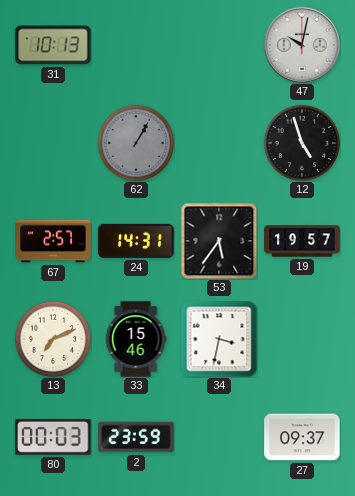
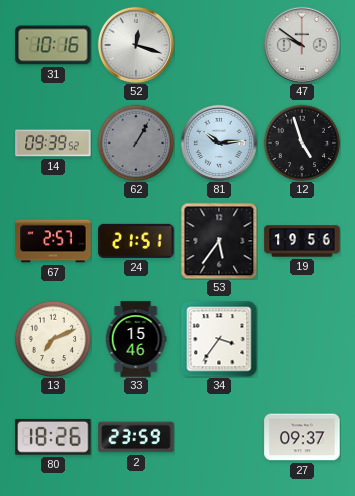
31: 10:13 -> 10:16
52: none -> 12:18
47: 10:02 -> 9:51
14: none -> 09:39
81: none -> 10:14
24: 14:31 -> 21:51
19: 19:57 -> 19:56
34: 3:32 -> 3:36
80: 00:03 -> 18:26
